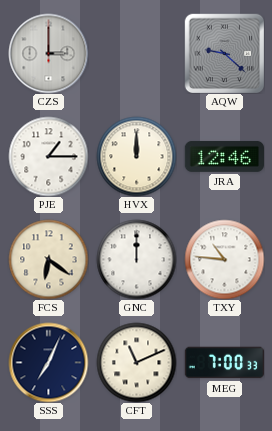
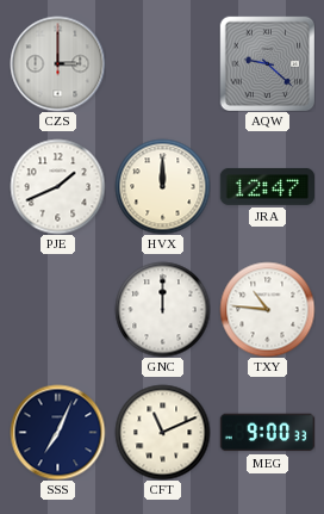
PJE: 1:15 -> 1:41
JRA: 12:46 -> 12:47
FCS: 6:21 -> none
MEG: 7:00 -> 9:00
